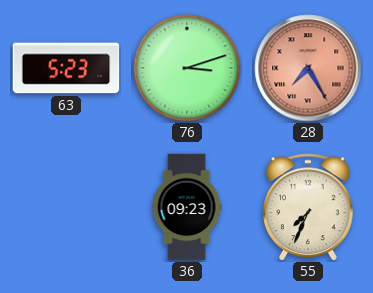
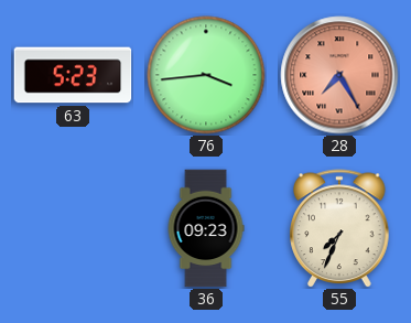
76: 3:12 -> 3:44
